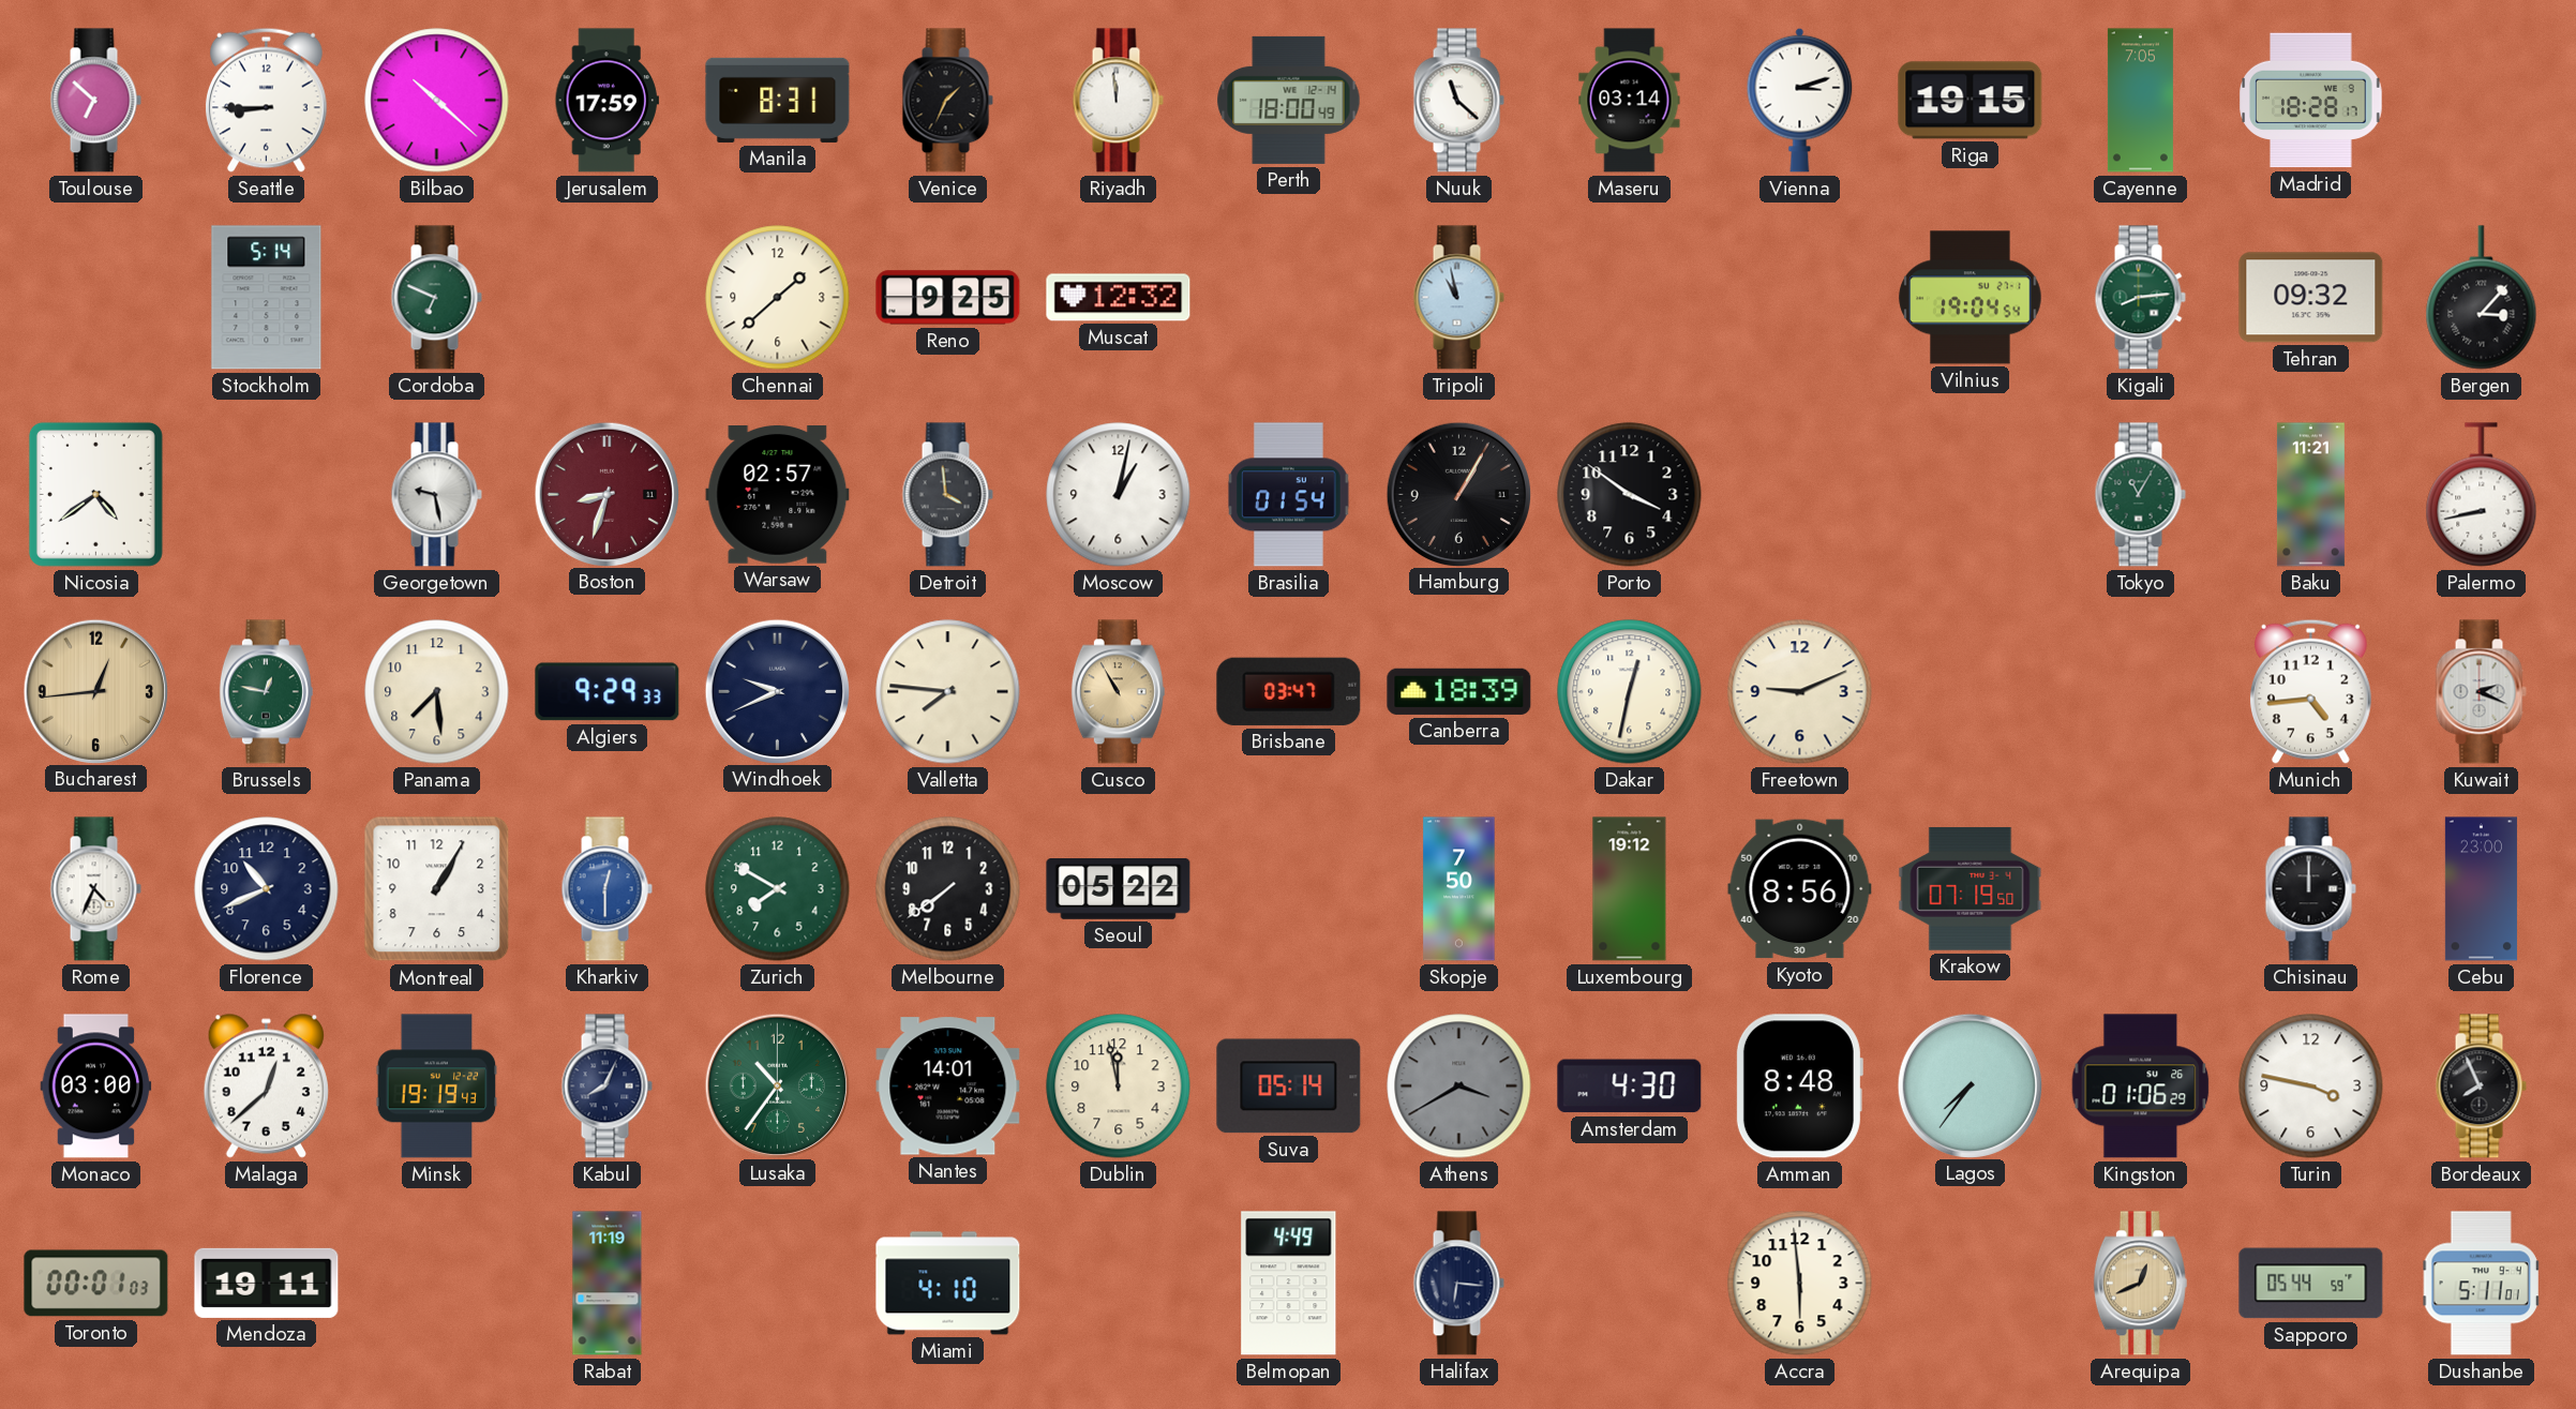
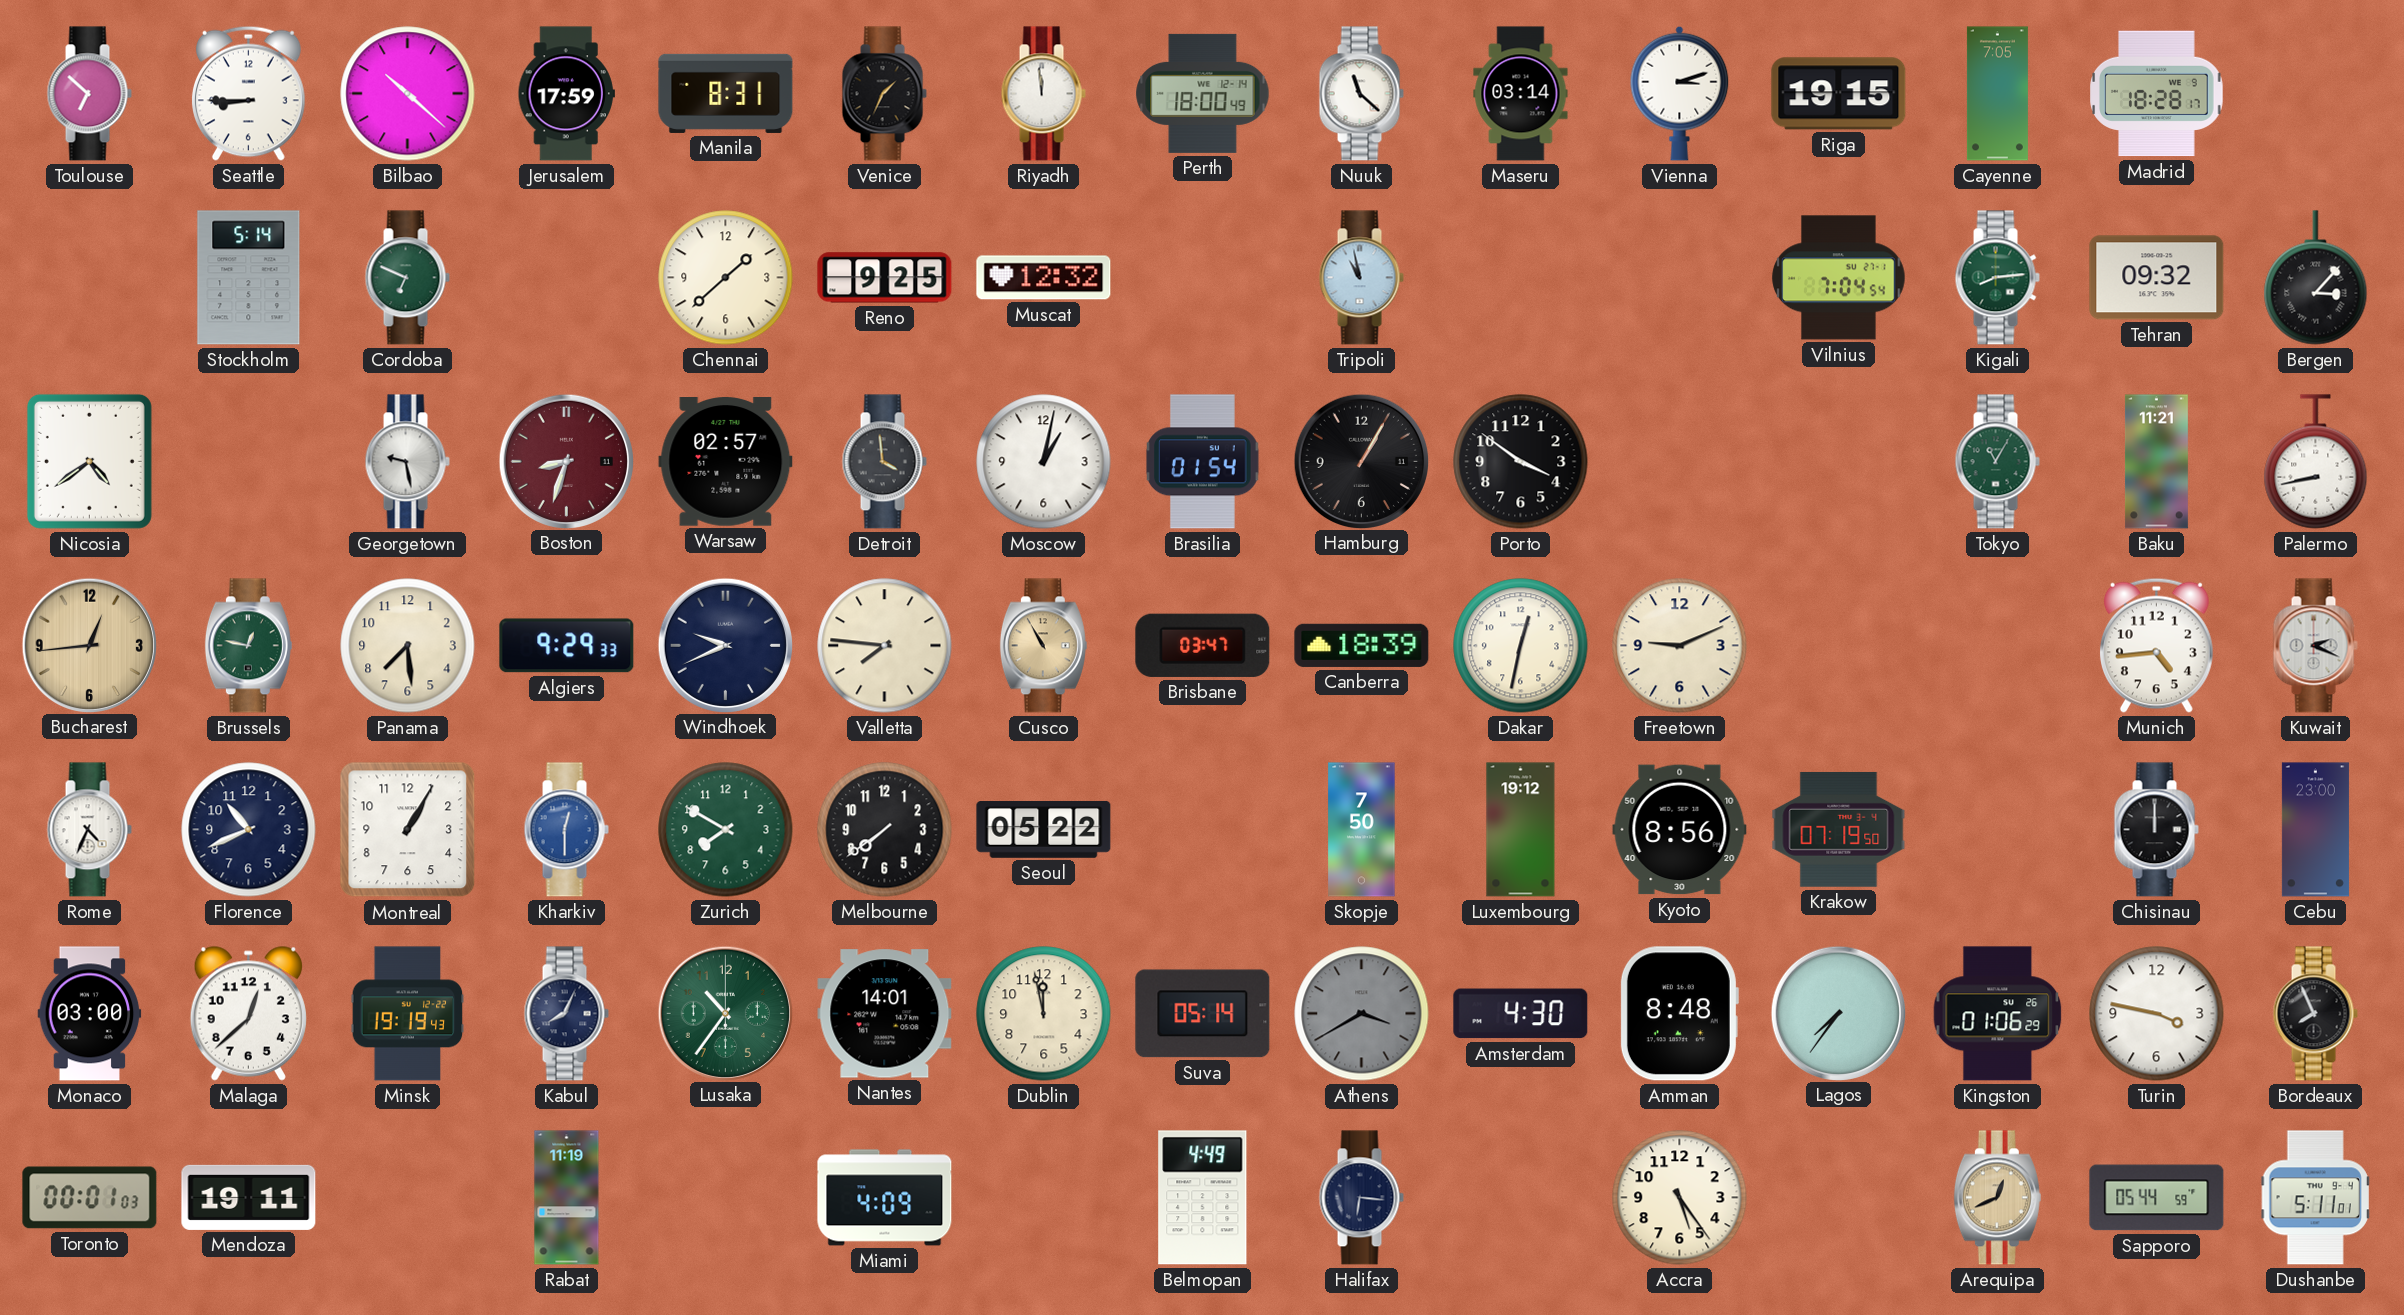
Vilnius: 19:04 -> 7:04
Miami: 4:10 -> 4:09
Accra: 5:59 -> 5:24
